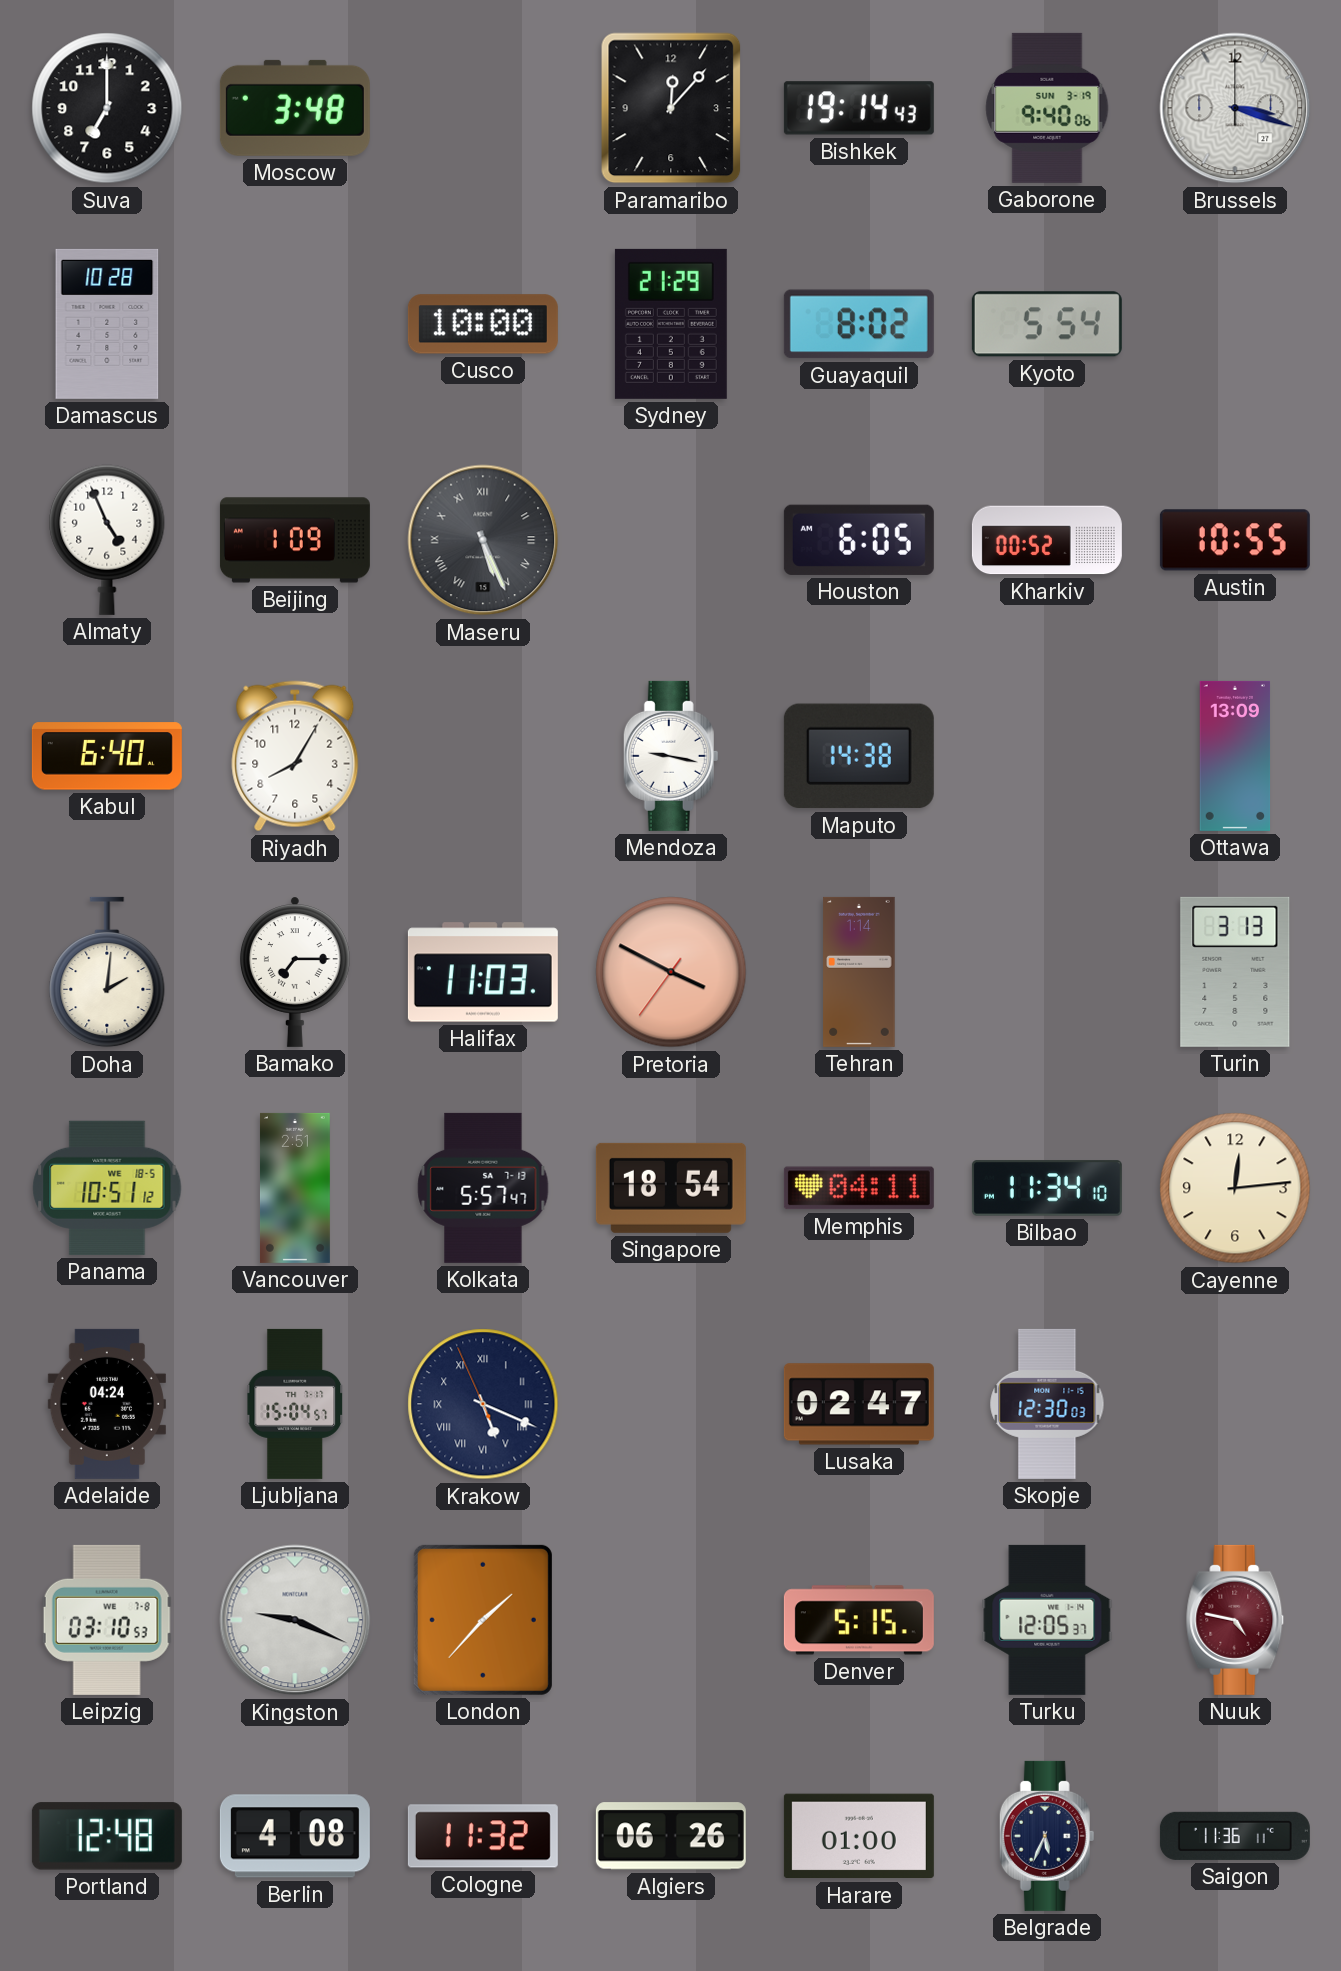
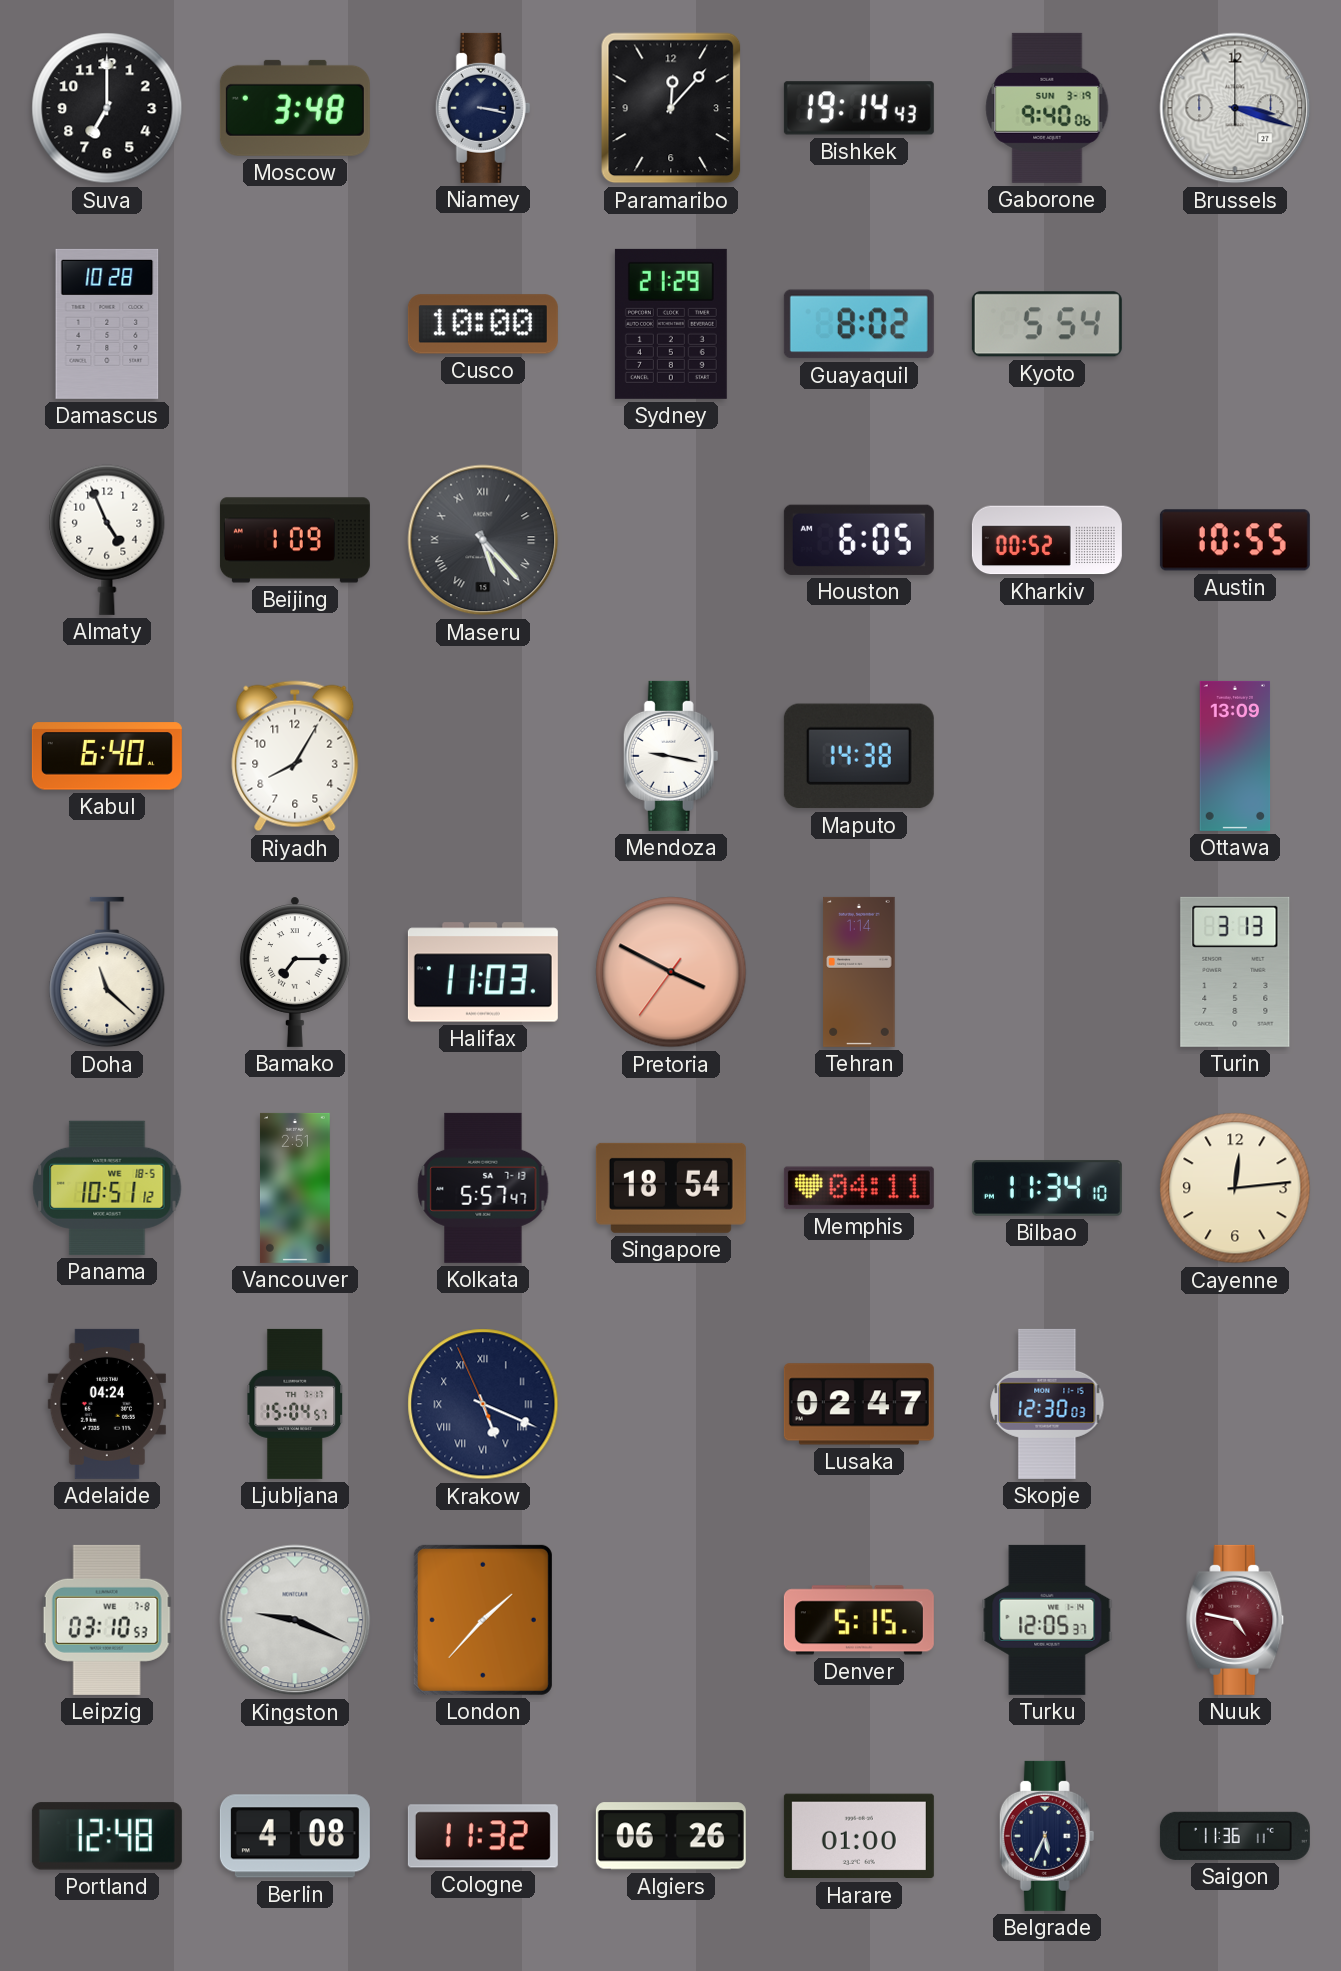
Niamey: none -> 3:17
Maseru: 5:26 -> 5:23
Doha: 2:01 -> 11:22
